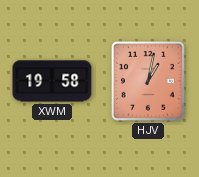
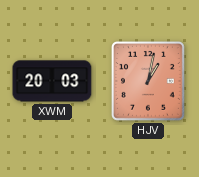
XWM: 19:58 -> 20:03
